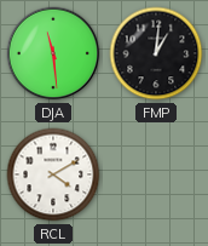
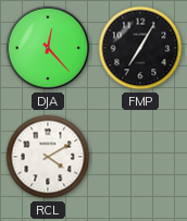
DJA: 11:29 -> 12:23
FMP: 1:01 -> 7:05
